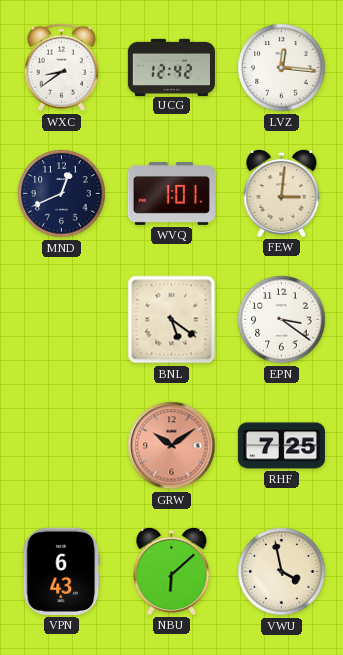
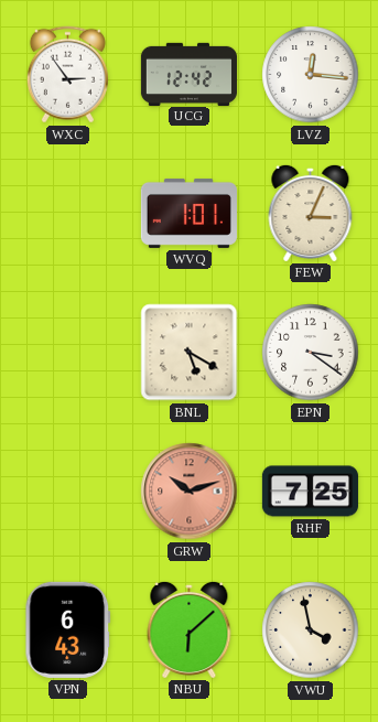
WXC: 8:39 -> 2:54
MND: 12:41 -> none
FEW: 3:01 -> 3:04
BNL: 5:21 -> 5:20
GRW: 10:09 -> 10:12
